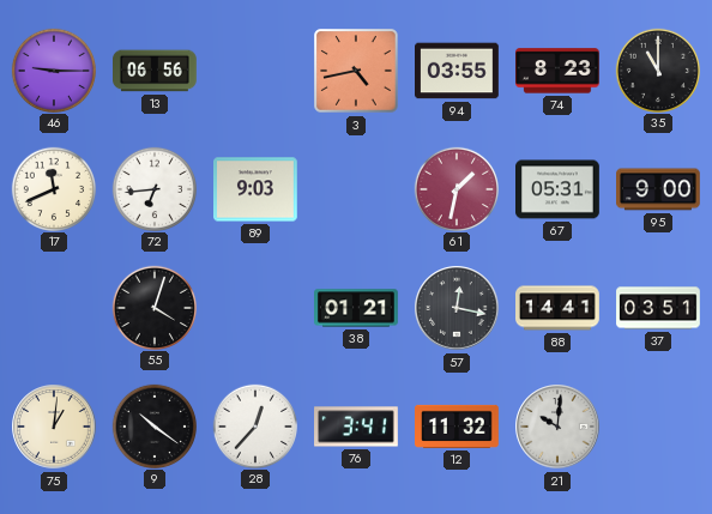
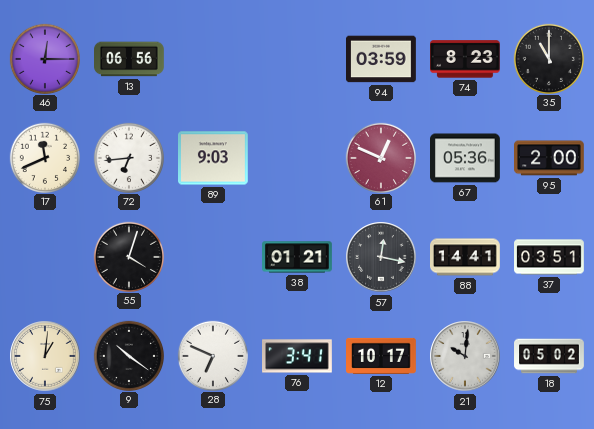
46: 9:15 -> 12:15
3: 4:43 -> none
94: 03:55 -> 03:59
61: 1:32 -> 12:49
67: 05:31 -> 05:36
95: 9:00 -> 2:00
28: 12:37 -> 6:49
12: 11:32 -> 10:17
18: none -> 05:02
